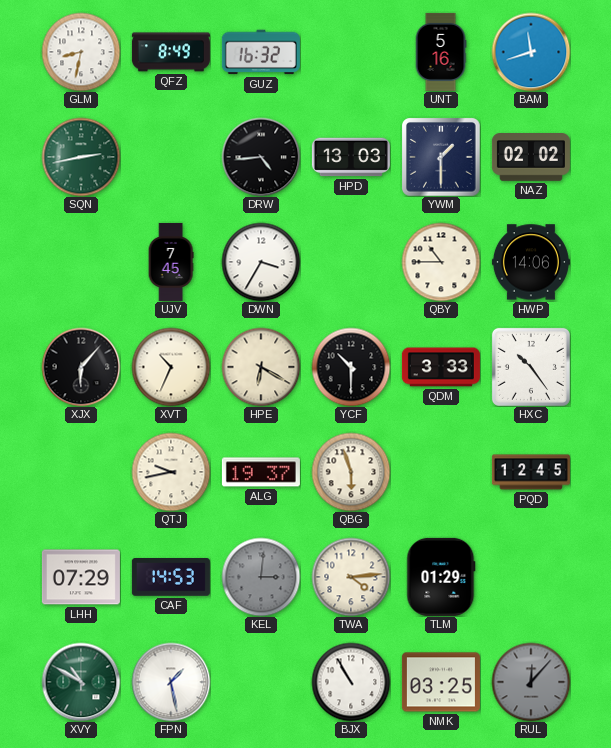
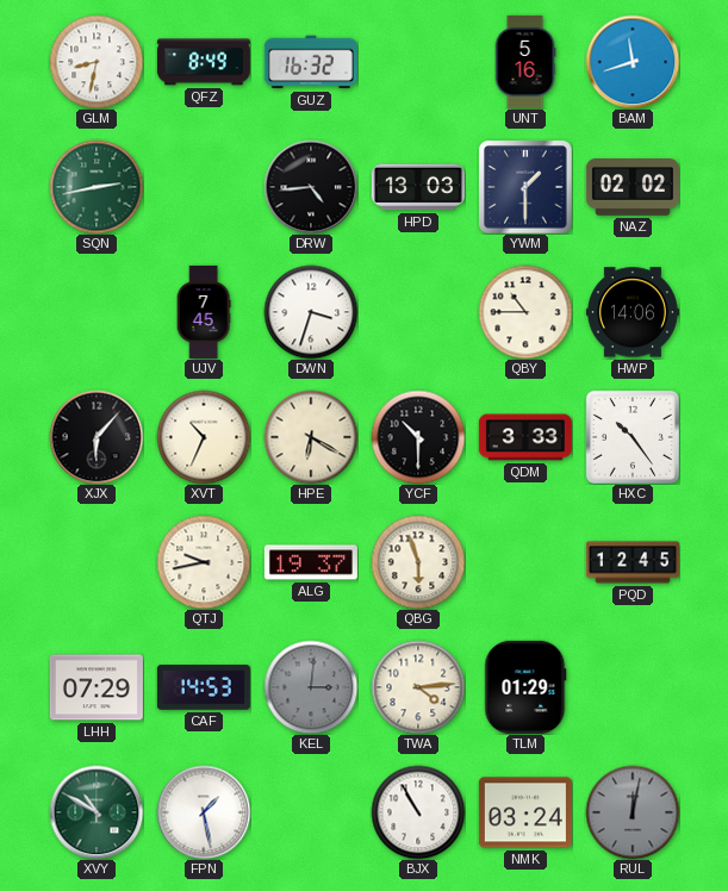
DWN: 3:35 -> 3:33
NMK: 03:25 -> 03:24
RUL: 12:07 -> 12:02
